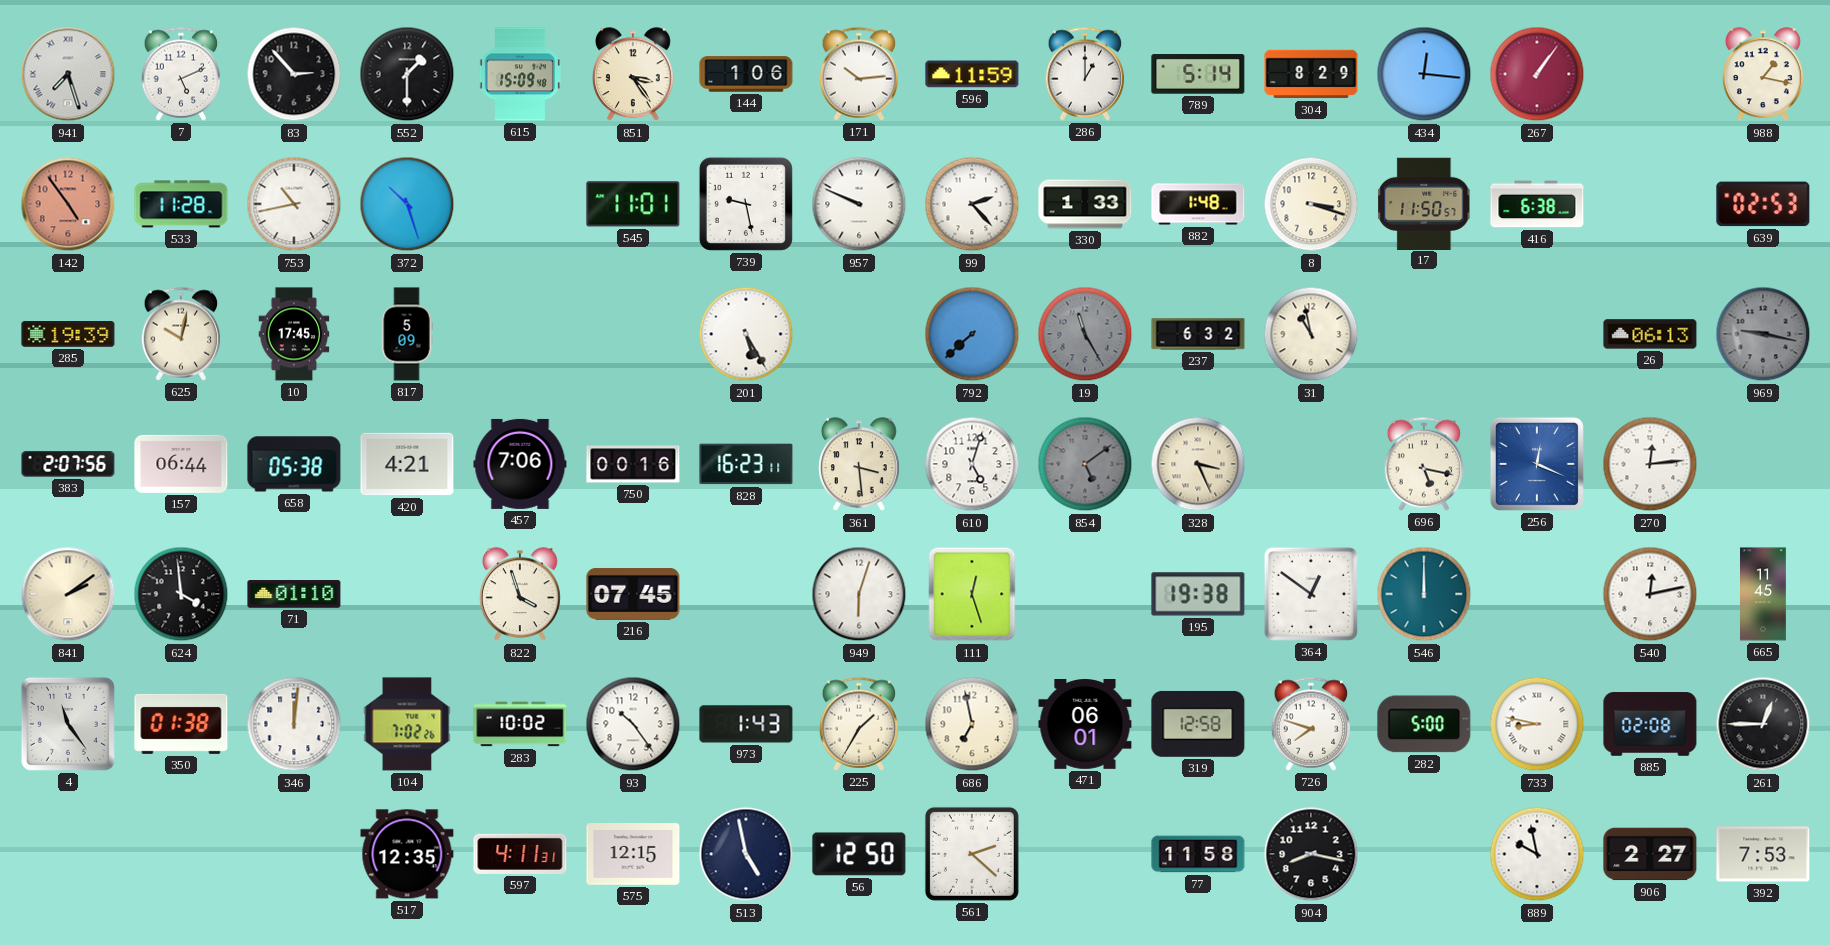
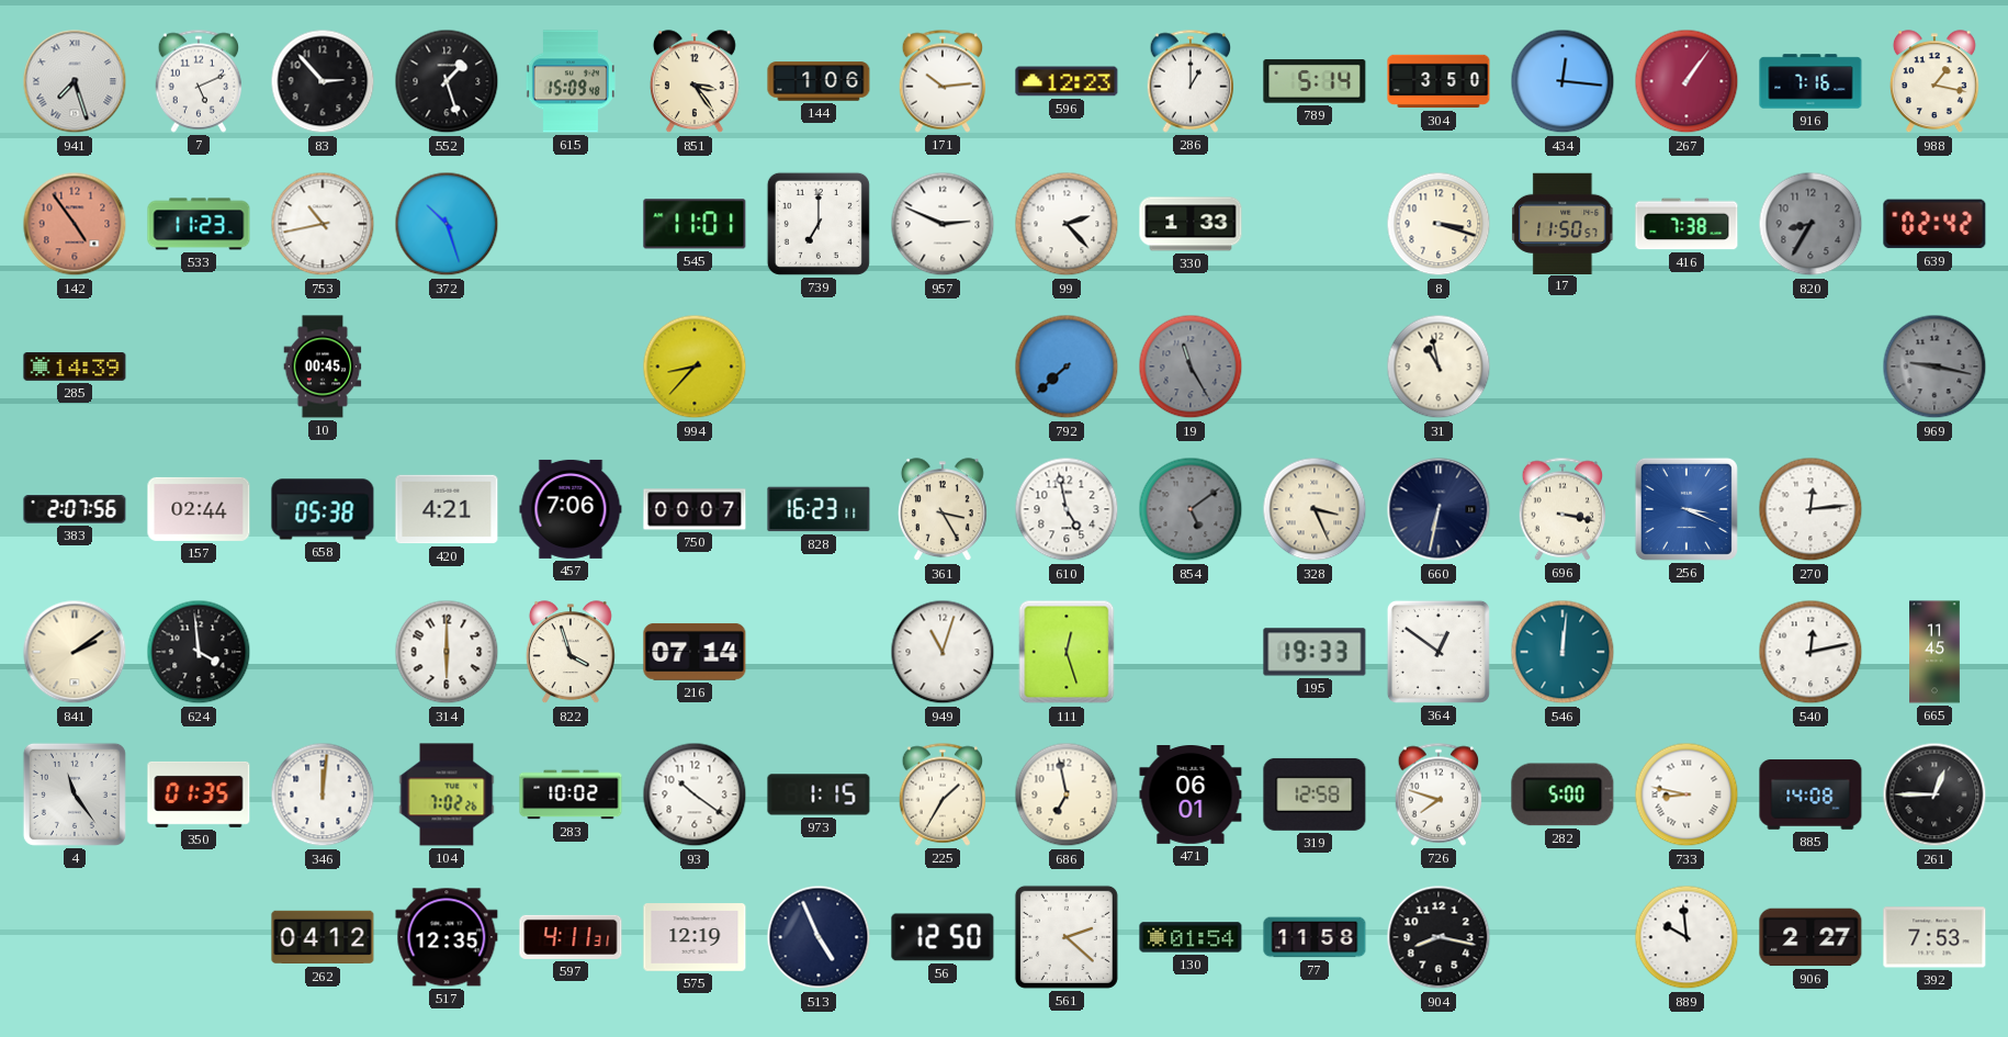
552: 1:30 -> 1:27
596: 11:59 -> 12:23
304: 8:29 -> 3:50
916: none -> 7:16
533: 11:28 -> 11:23
739: 9:28 -> 7:00
957: 9:49 -> 2:49
882: 1:48 -> none
416: 6:38 -> 7:38
820: none -> 8:35
639: 02:53 -> 02:42
285: 19:39 -> 14:39
625: 10:02 -> none
10: 17:45 -> 00:45
817: 5:09 -> none
994: none -> 8:37
201: 5:25 -> none
237: 6:32 -> none
26: 06:13 -> none
157: 06:44 -> 02:44
750: 00:16 -> 00:07
361: 3:29 -> 3:25
610: 5:03 -> 4:58
660: none -> 6:32
696: 5:17 -> 3:17
256: 12:19 -> 3:19
71: 01:10 -> none
314: none -> 6:00
216: 07:45 -> 07:14
949: 6:03 -> 11:03
195: 19:38 -> 19:33
546: 12:00 -> 12:01
350: 01:38 -> 01:35
93: 10:24 -> 10:21
973: 1:43 -> 1:15
885: 02:08 -> 14:08
262: none -> 04:12
575: 12:15 -> 12:19
513: 4:58 -> 4:56
130: none -> 01:54
889: 9:58 -> 9:59
